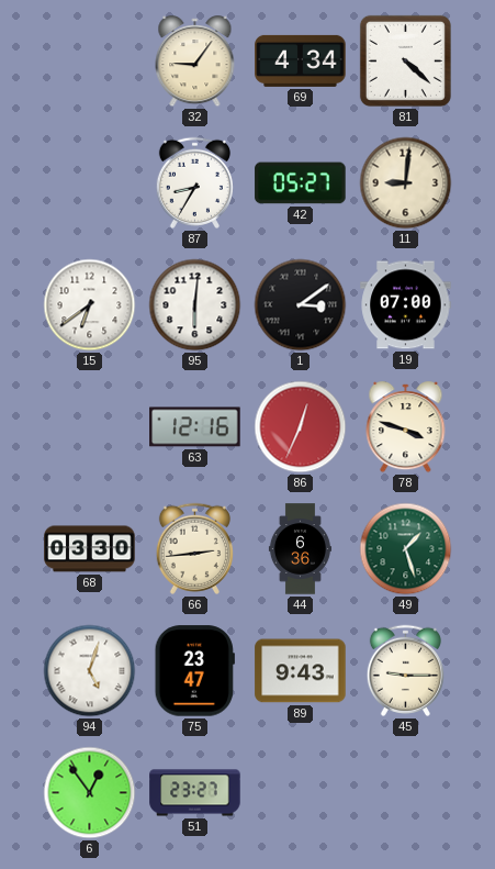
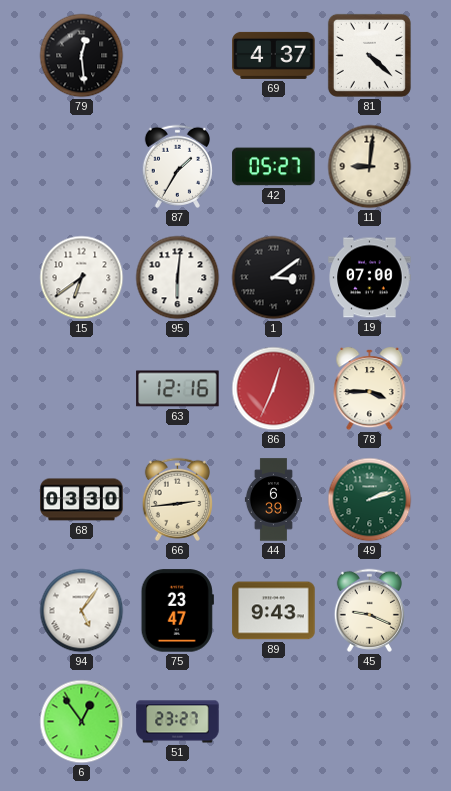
79: none -> 12:29
32: 9:06 -> none
69: 4:34 -> 4:37
87: 8:35 -> 1:35
78: 3:48 -> 3:45
44: 6:36 -> 6:39
49: 1:27 -> 2:12
94: 5:03 -> 5:06
45: 9:15 -> 9:19
